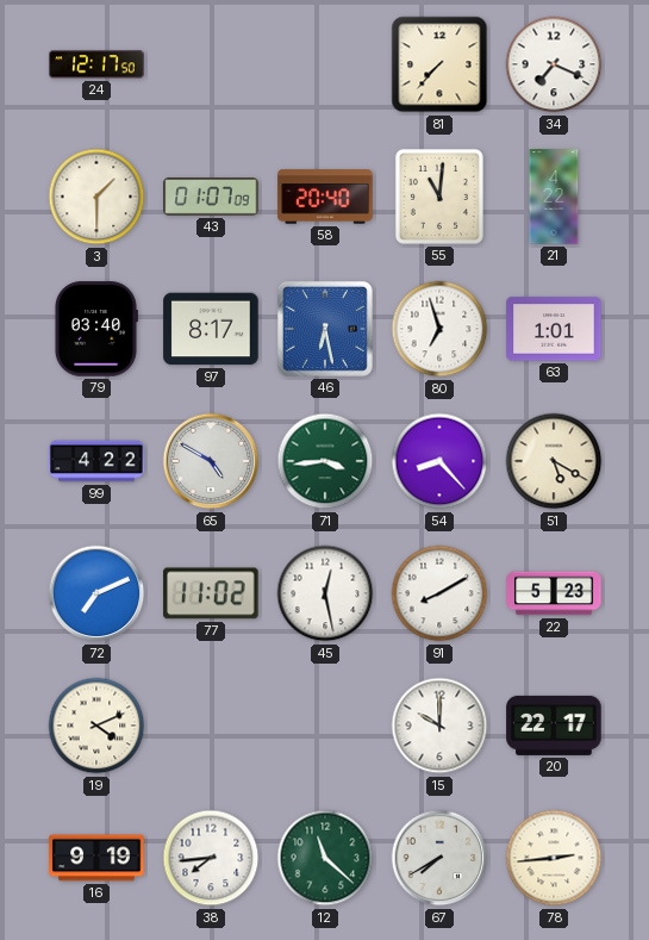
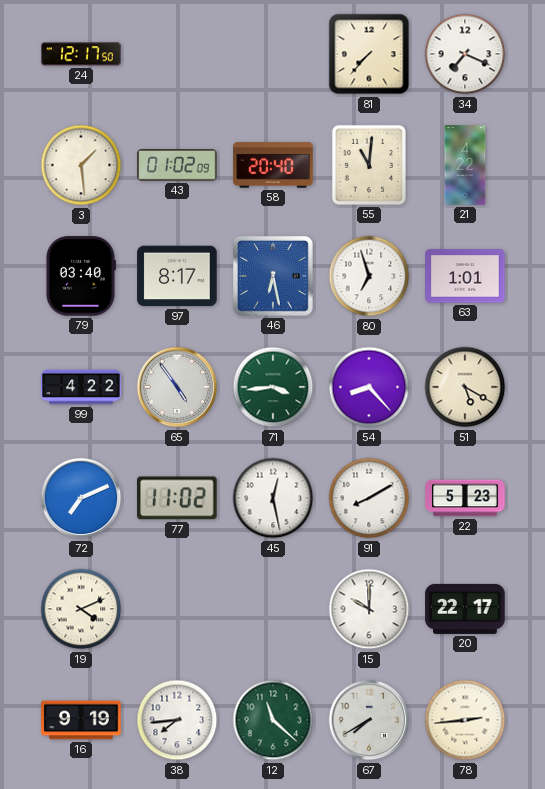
3: 1:30 -> 1:29
43: 01:07 -> 01:02
65: 4:50 -> 4:54
